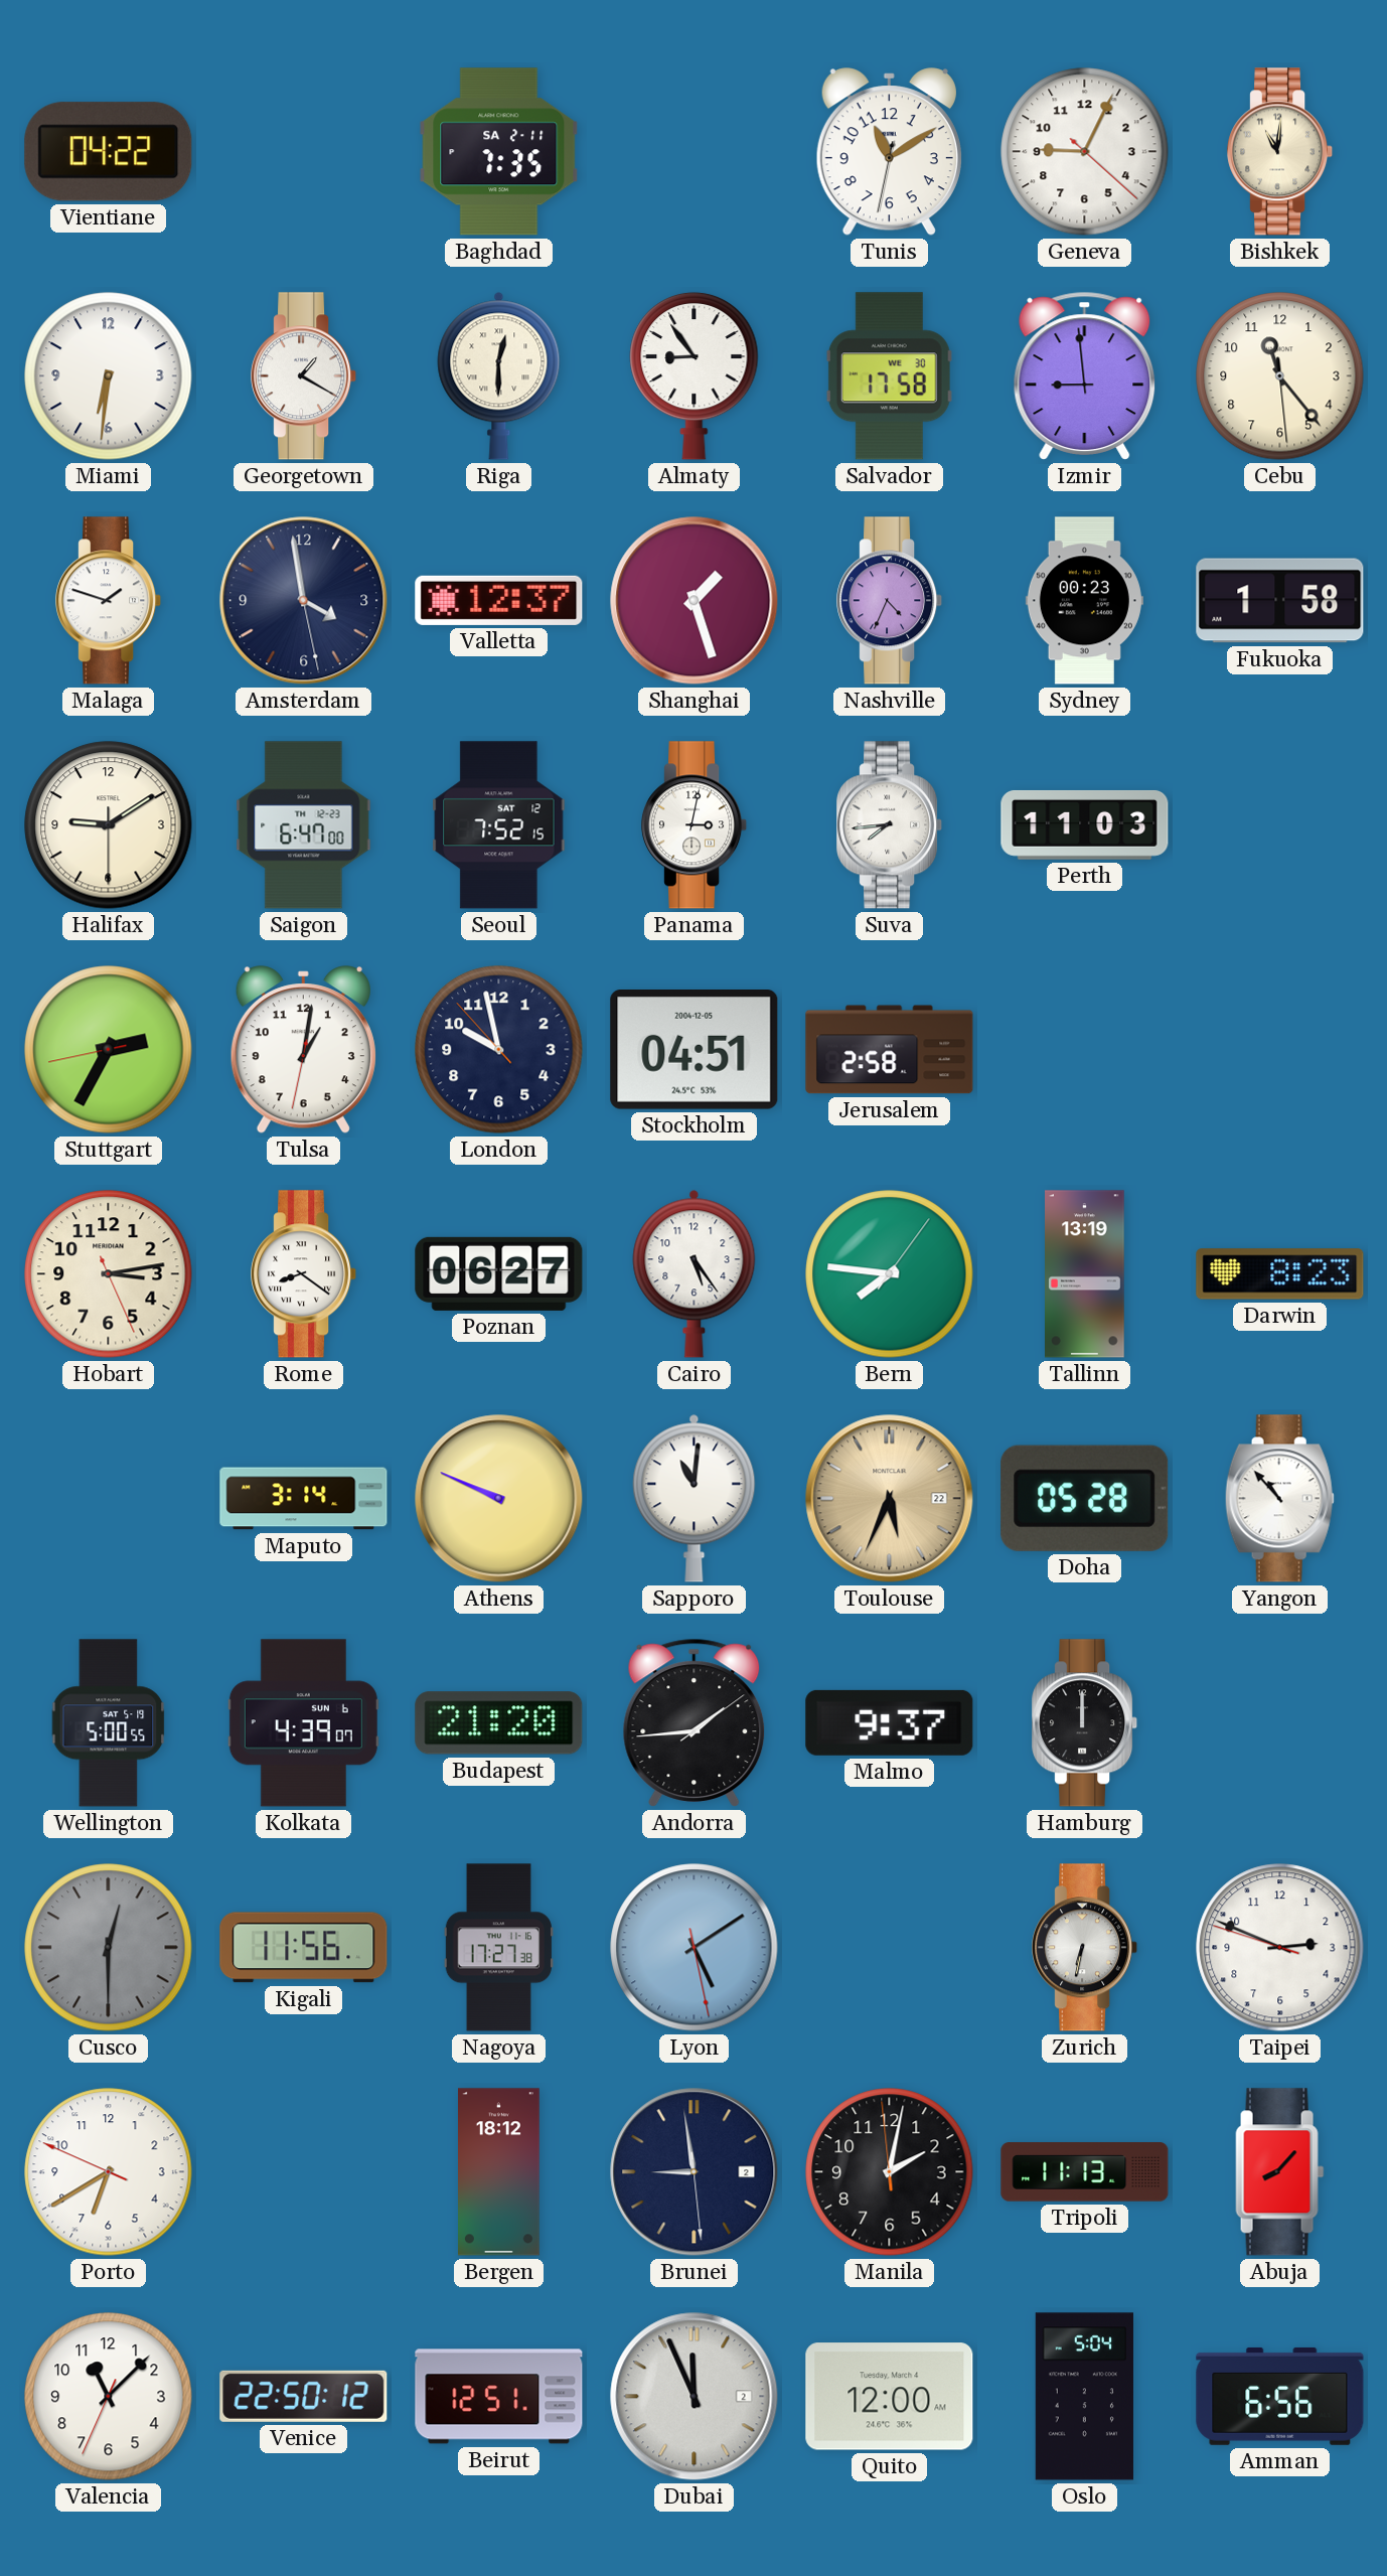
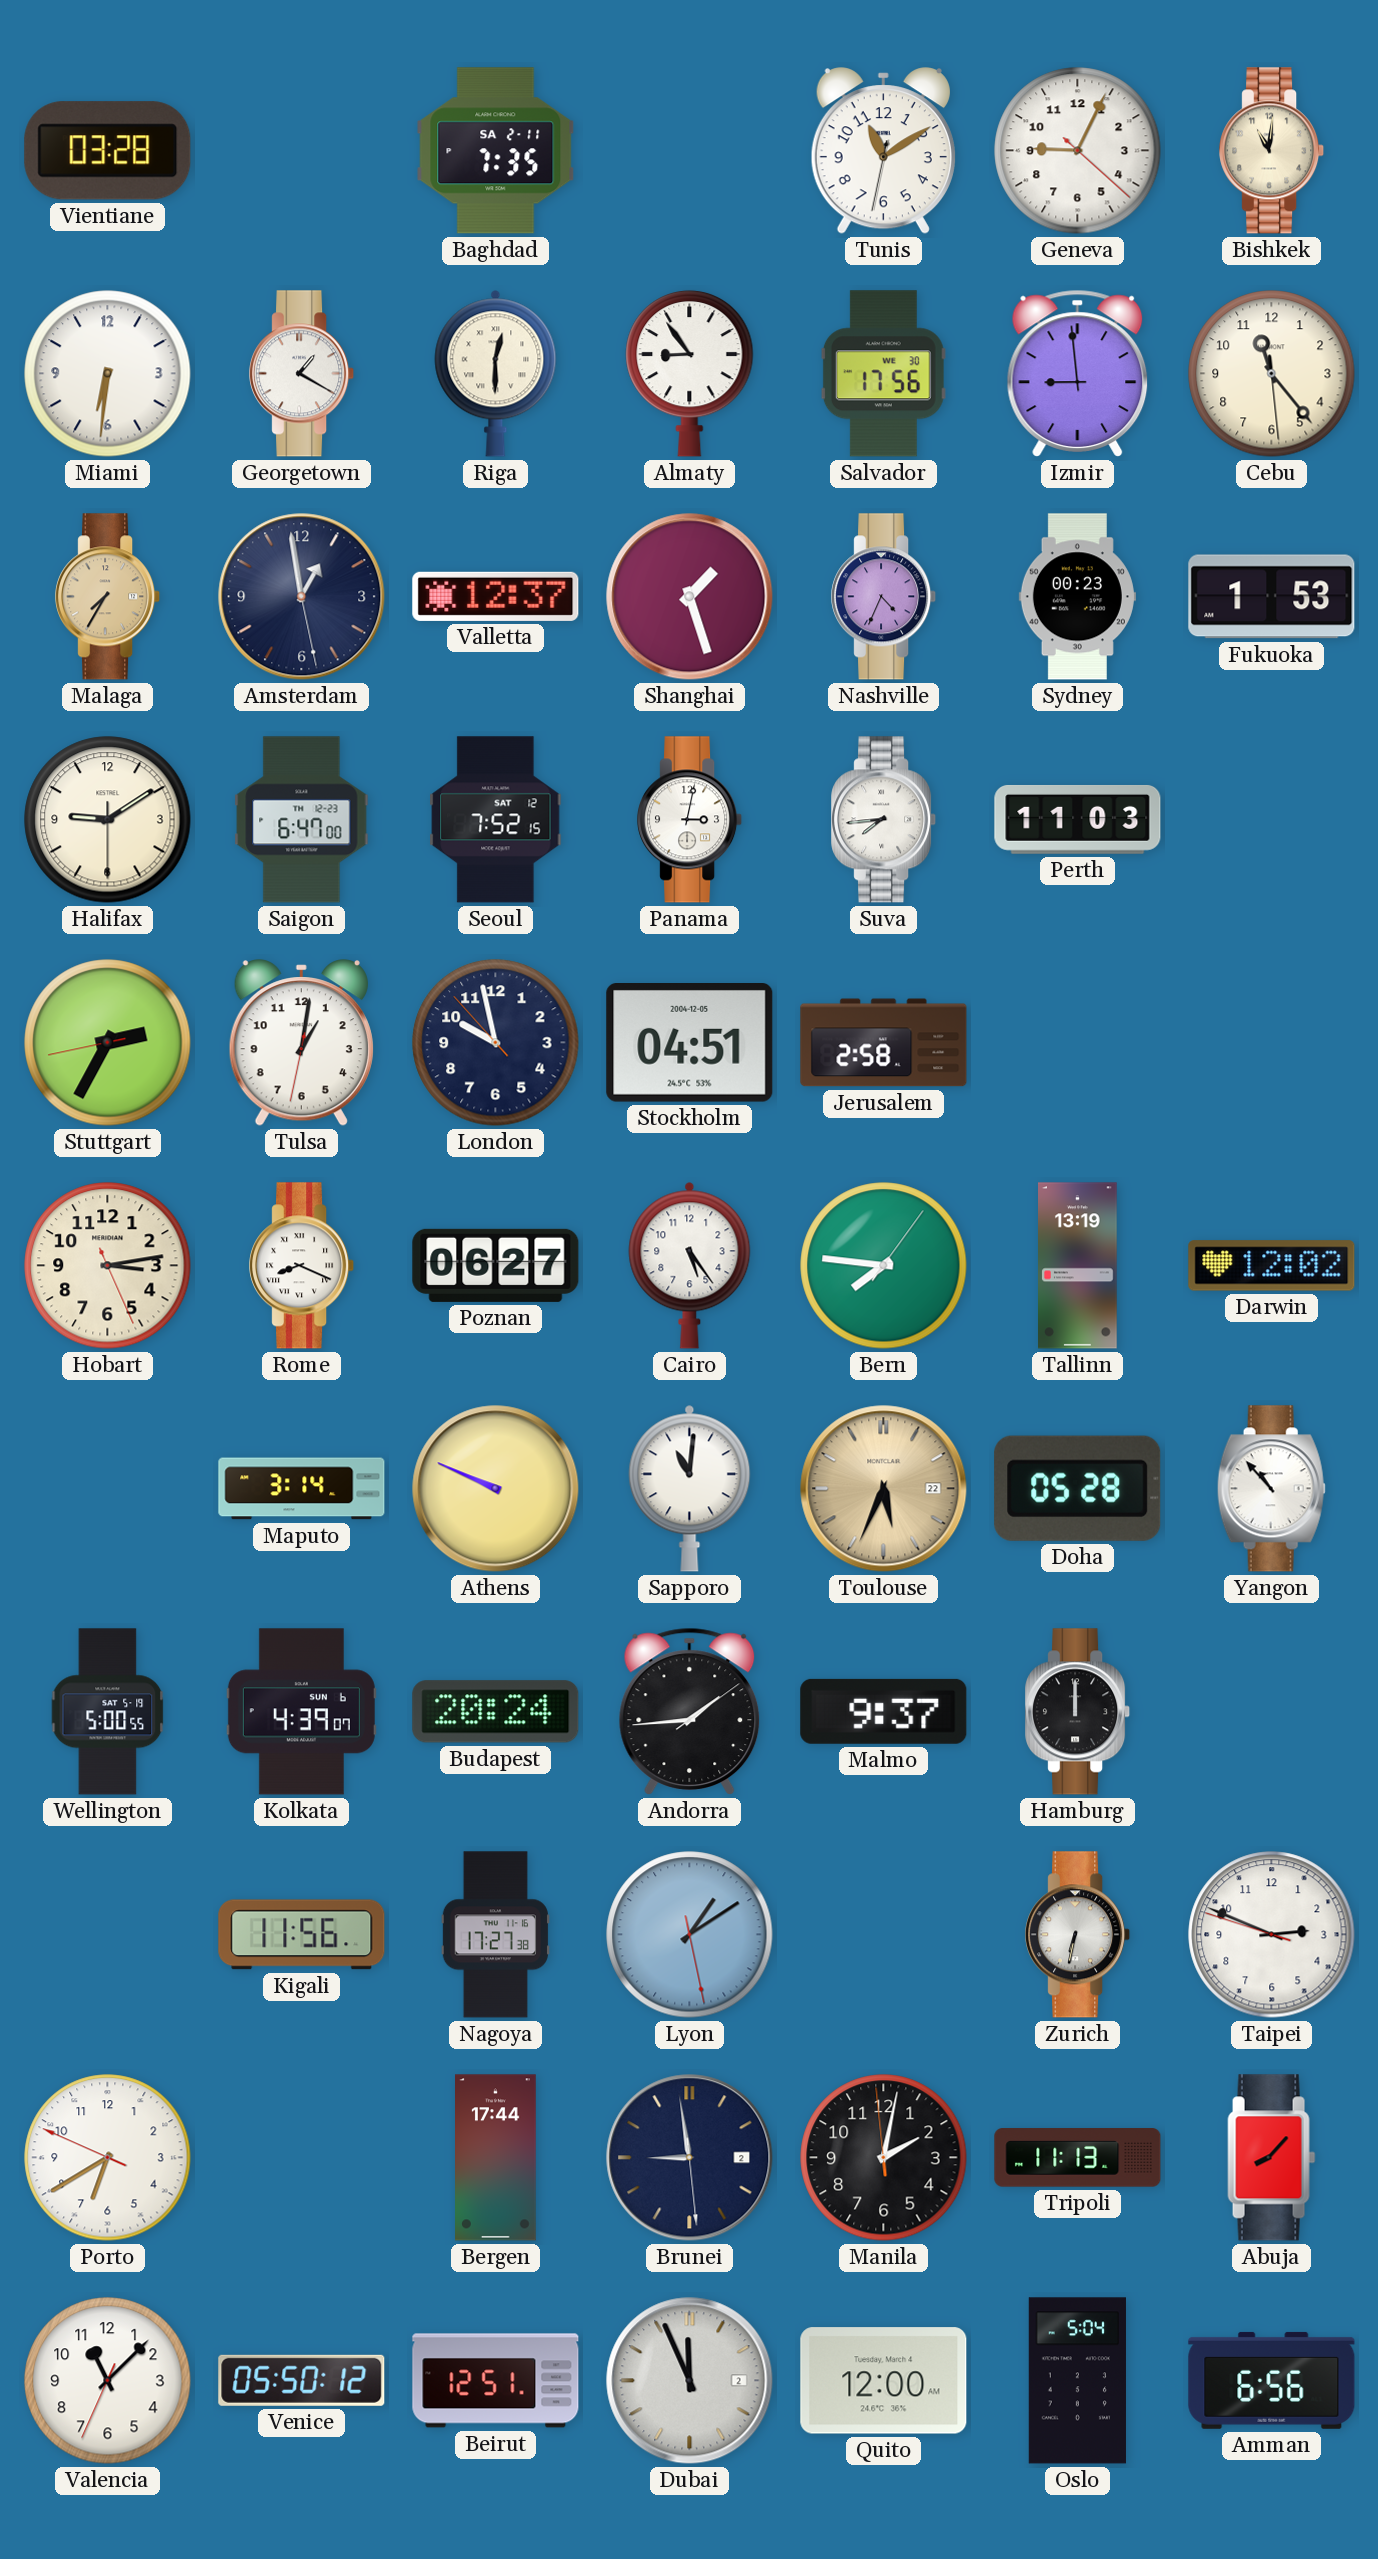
Vientiane: 04:22 -> 03:28
Salvador: 17:58 -> 17:56
Malaga: 1:48 -> 7:35
Malaga dial: white -> champagne
Amsterdam: 3:58 -> 12:58
Fukuoka: 1:58 -> 1:53
Rome: 8:21 -> 8:19
Darwin: 8:23 -> 12:02
Budapest: 21:20 -> 20:24
Cusco: 12:30 -> none
Lyon: 5:09 -> 1:09
Bergen: 18:12 -> 17:44
Venice: 22:50 -> 05:50
